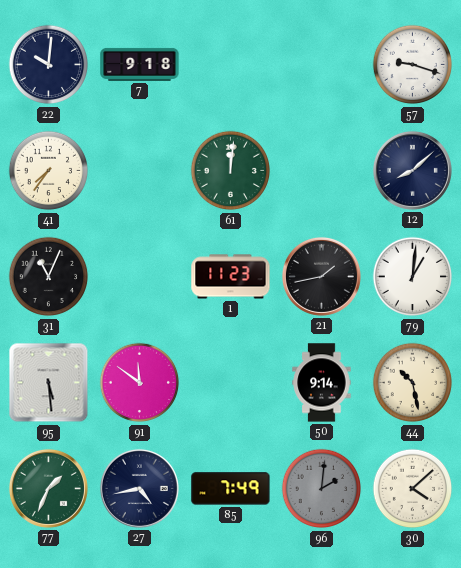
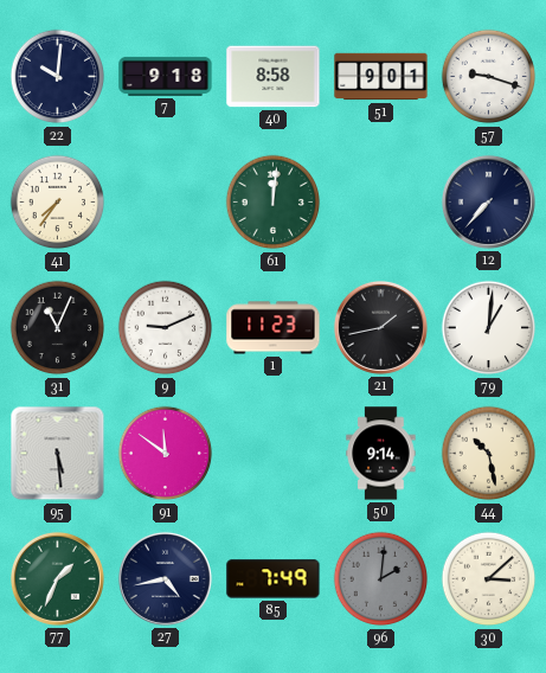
40: none -> 8:58
51: none -> 9:01
12: 8:08 -> 7:37
9: none -> 9:11
30: 4:08 -> 3:08
